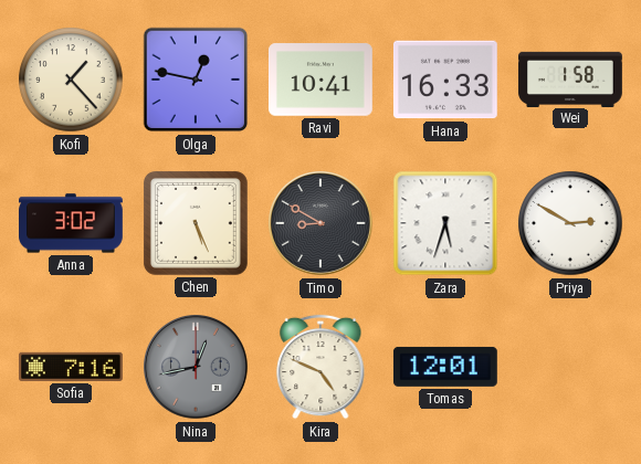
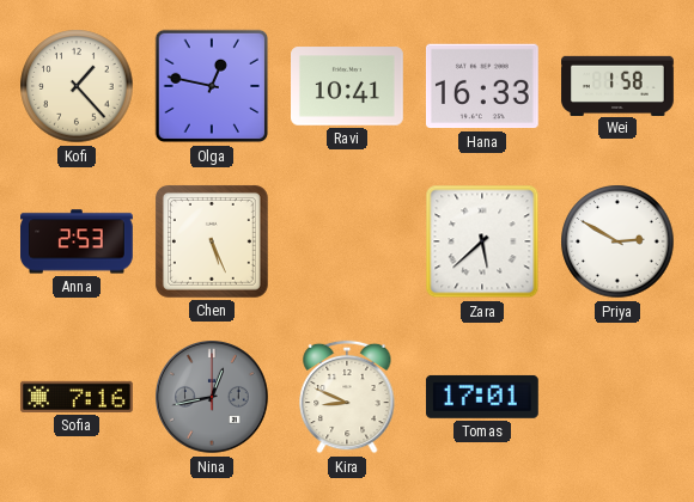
Anna: 3:02 -> 2:53
Timo: 8:50 -> none
Zara: 5:33 -> 5:38
Kira: 4:49 -> 8:49
Tomas: 12:01 -> 17:01
